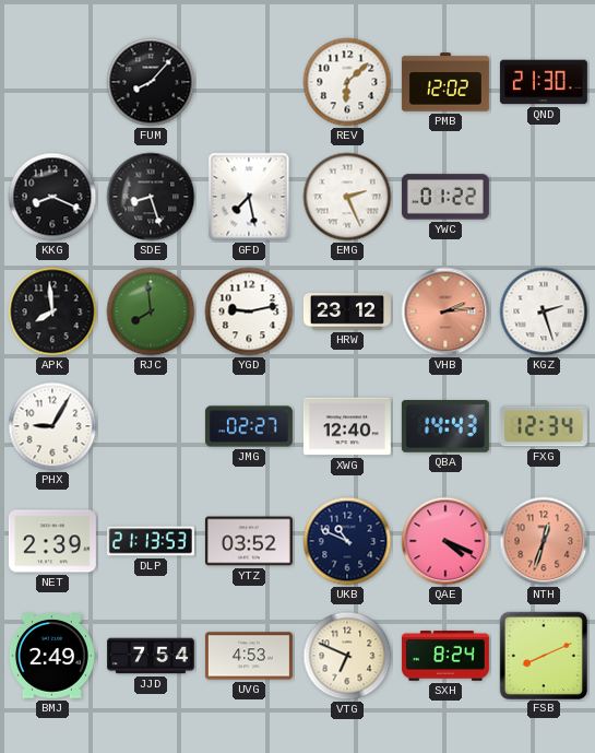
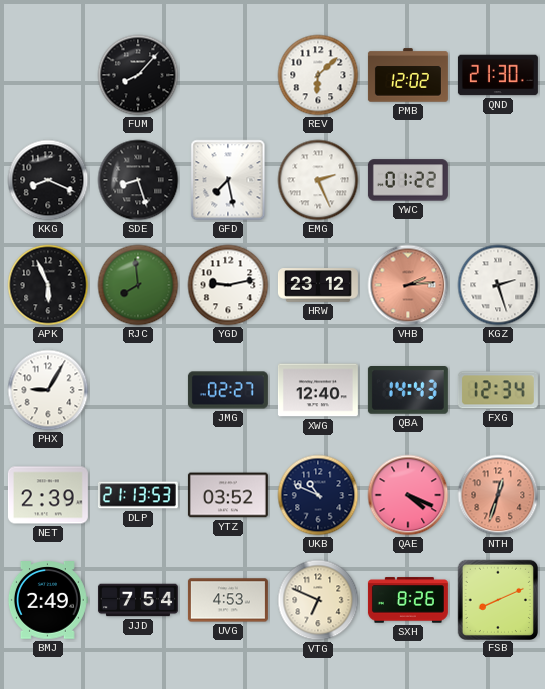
APK: 7:59 -> 5:56
SXH: 8:24 -> 8:26
